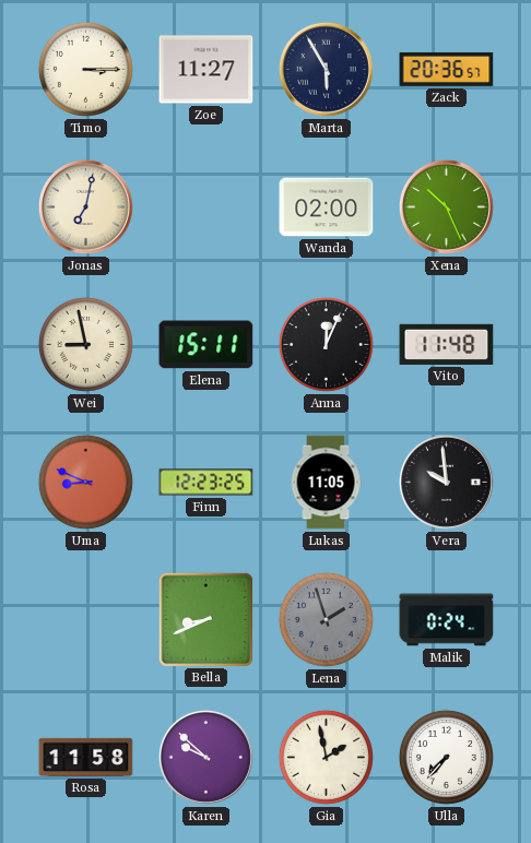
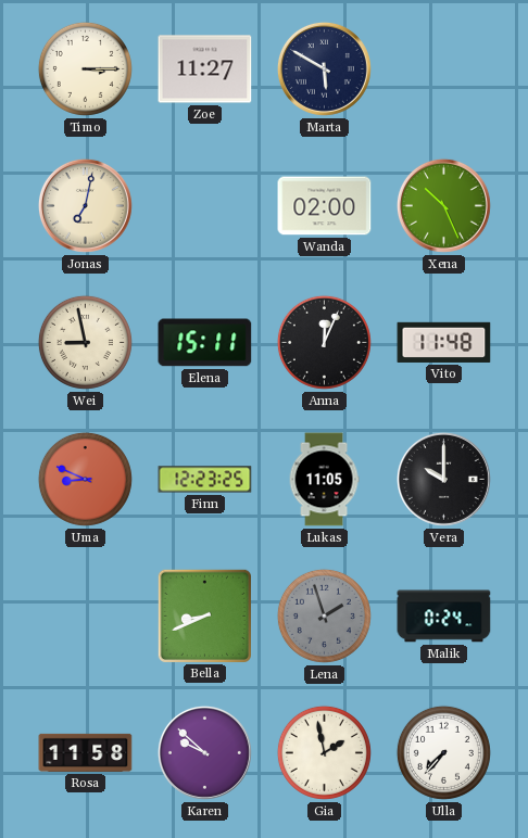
Marta: 5:55 -> 5:50
Zack: 20:36 -> none
Vera: 9:59 -> 10:00
